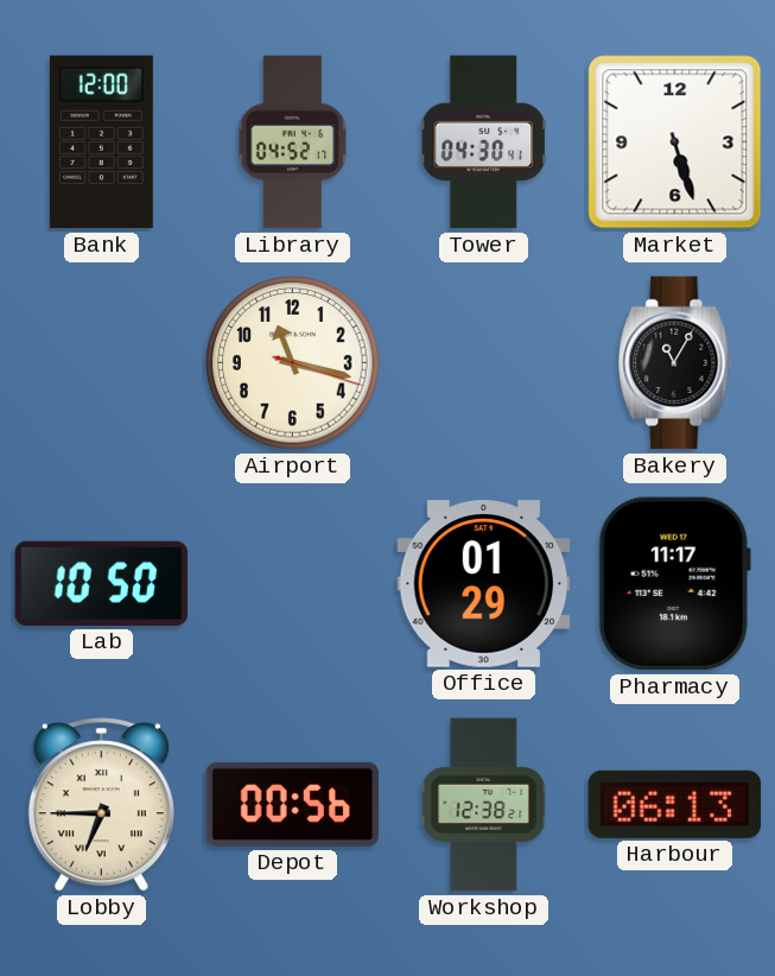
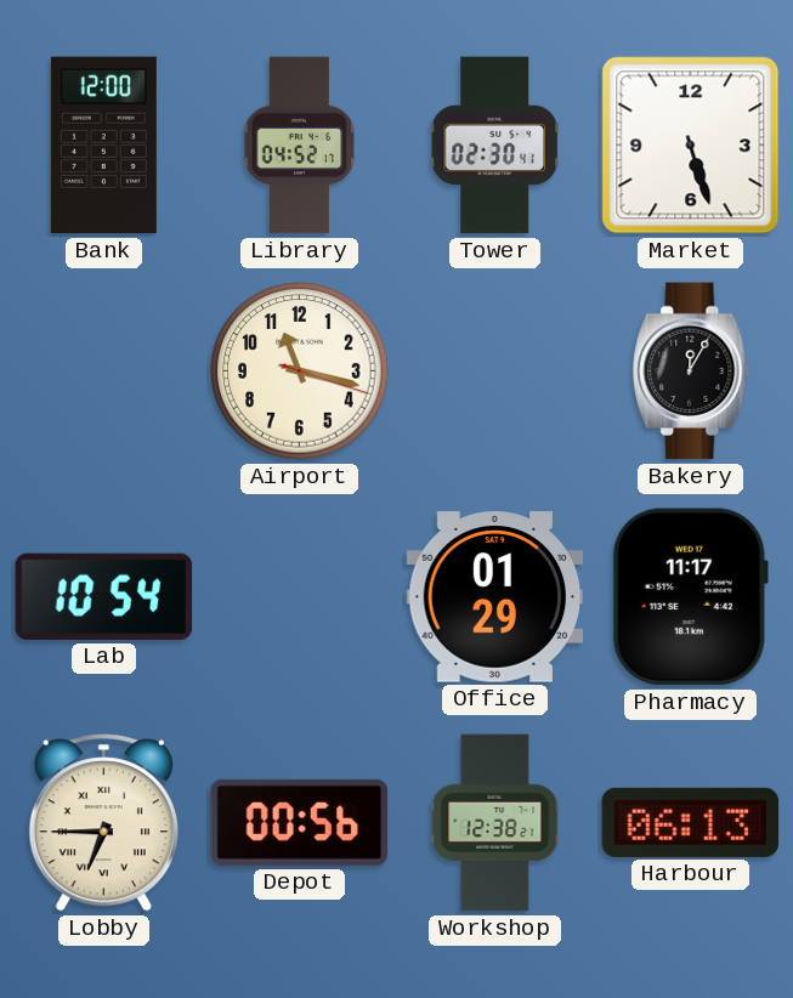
Tower: 04:30 -> 02:30
Bakery: 11:05 -> 12:05
Lab: 10:50 -> 10:54
